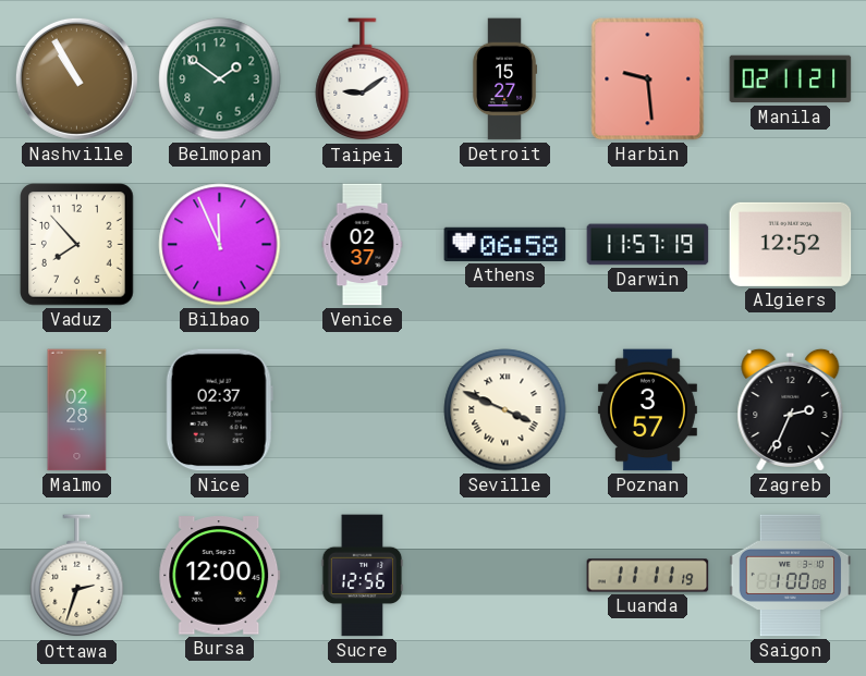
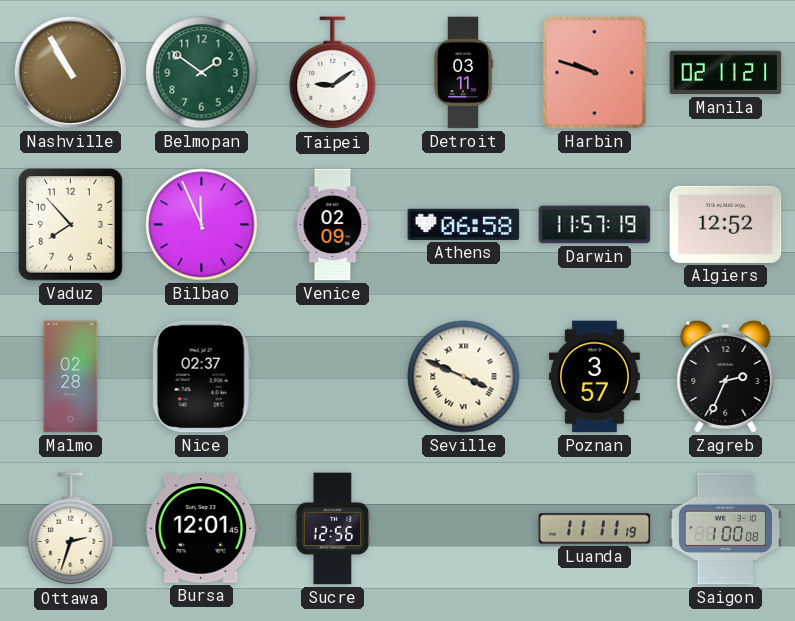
Detroit: 15:27 -> 03:11
Harbin: 9:29 -> 9:48
Venice: 02:37 -> 02:09
Bursa: 12:00 -> 12:01
